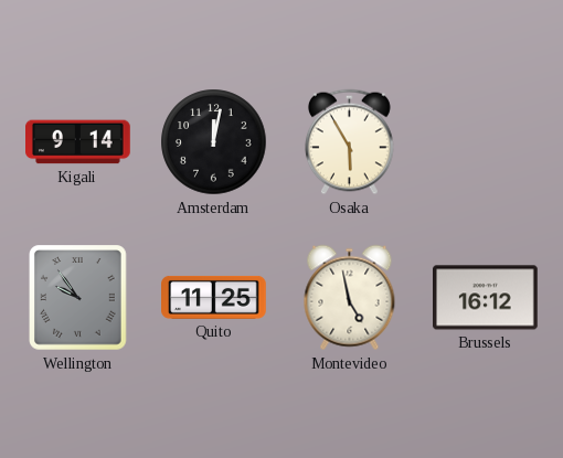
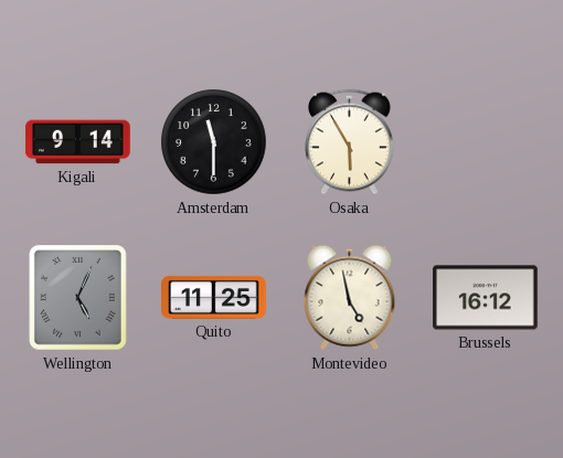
Amsterdam: 12:02 -> 11:30
Wellington: 9:54 -> 5:04
